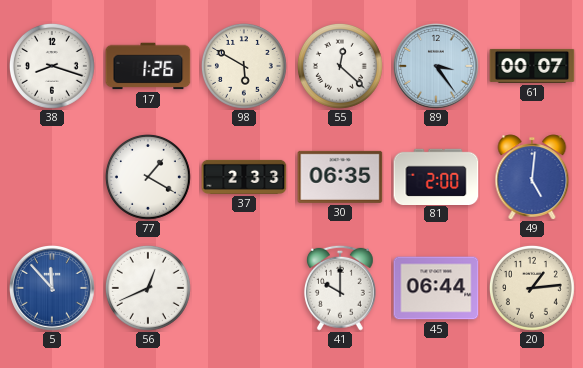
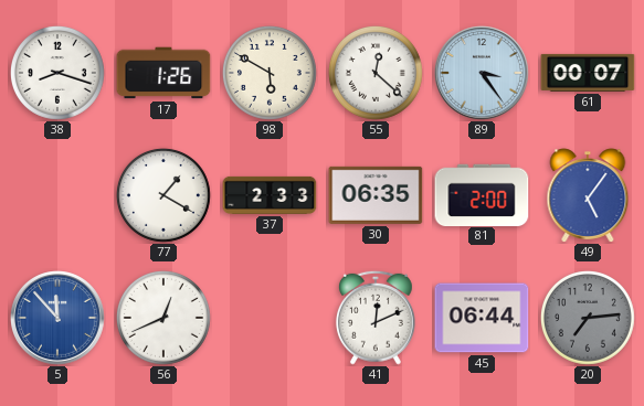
49: 5:01 -> 5:06
41: 10:00 -> 12:11
20: 1:14 -> 7:14
20 dial: cream -> grey
